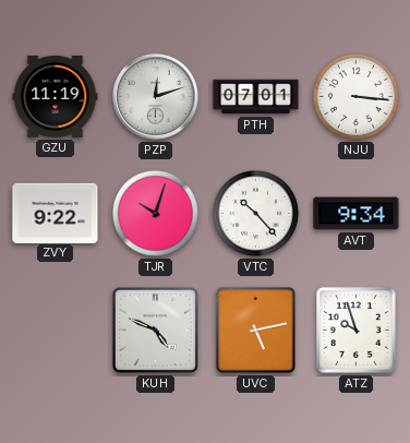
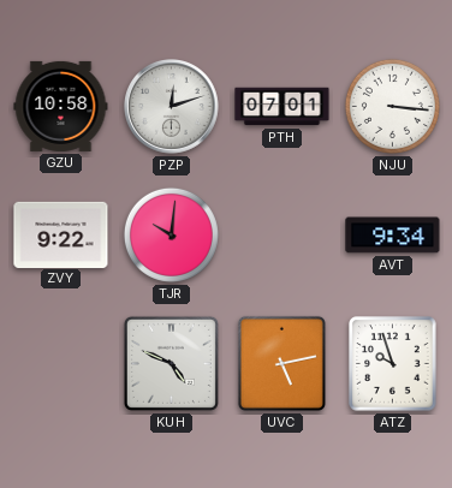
GZU: 11:19 -> 10:58
TJR: 10:03 -> 10:01
VTC: 10:23 -> none
